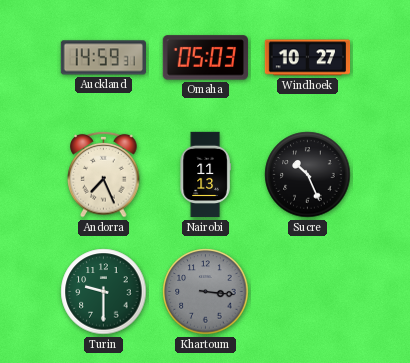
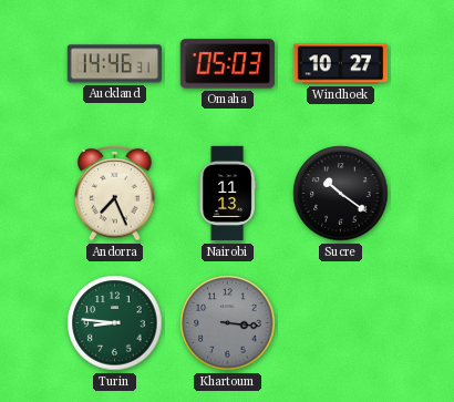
Auckland: 14:59 -> 14:46
Sucre: 10:26 -> 10:21
Turin: 9:30 -> 8:46
